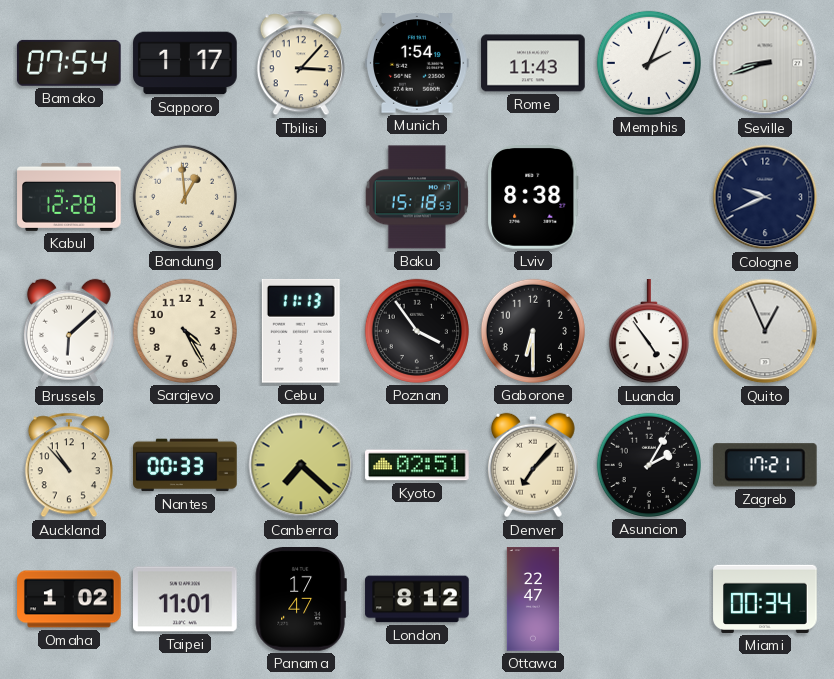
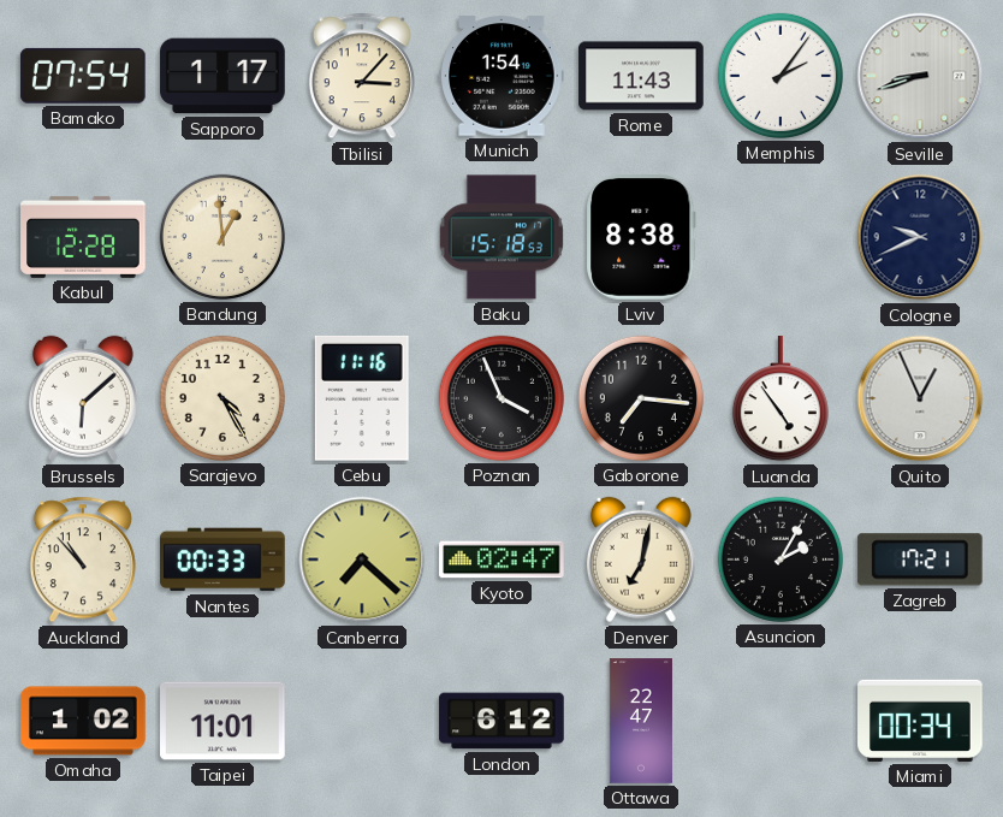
Memphis: 2:04 -> 2:06
Cebu: 11:13 -> 11:16
Poznan: 3:54 -> 3:56
Gaborone: 6:30 -> 7:16
Kyoto: 02:51 -> 02:47
Denver: 7:07 -> 7:02
Panama: 17:47 -> none
London: 8:12 -> 6:12
